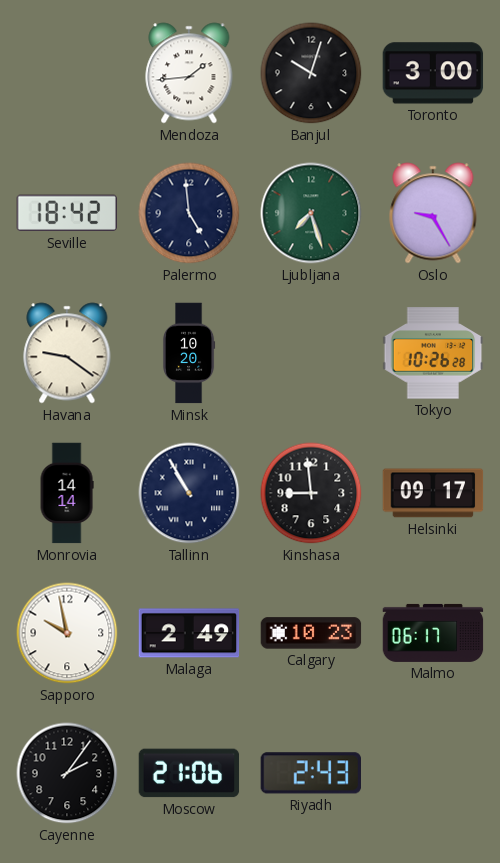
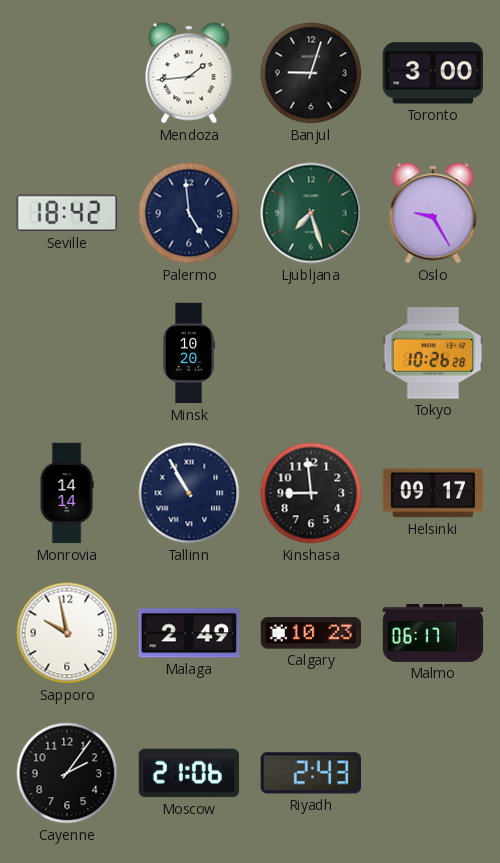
Banjul: 10:03 -> 9:03
Havana: 9:21 -> none
